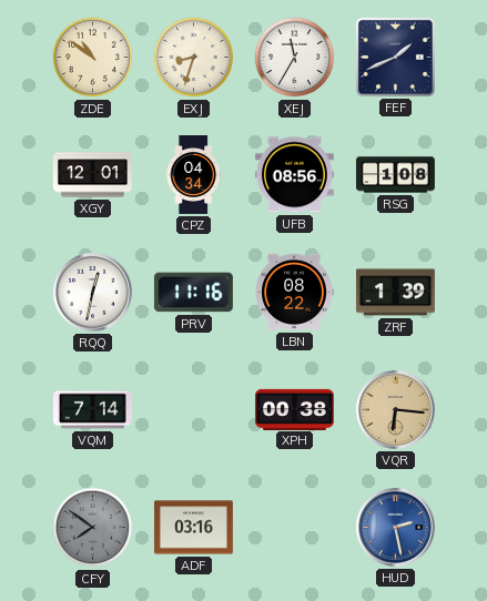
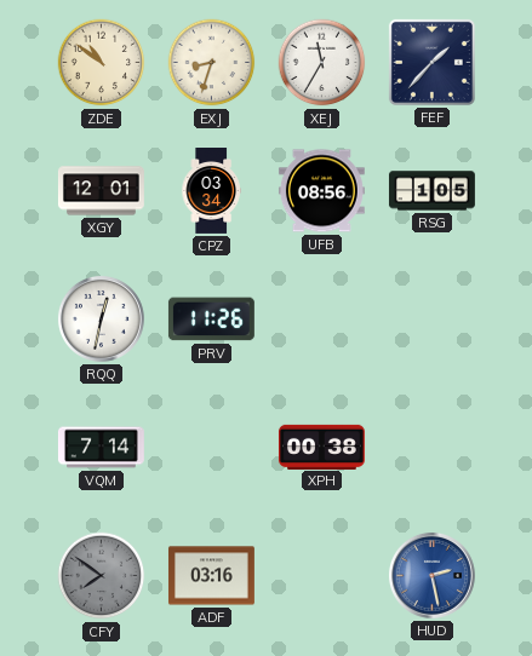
FEF: 1:41 -> 1:37
CPZ: 04:34 -> 03:34
RSG: 1:08 -> 1:05
PRV: 11:16 -> 11:26
LBN: 08:22 -> none
ZRF: 1:39 -> none
VQR: 6:16 -> none
